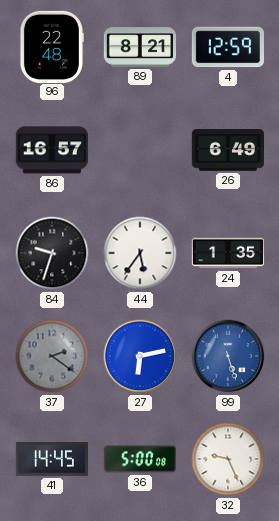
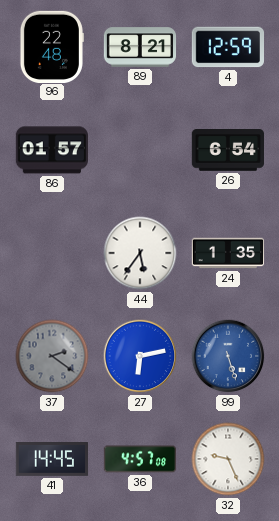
86: 16:57 -> 01:57
26: 6:49 -> 6:54
84: 9:33 -> none
36: 5:00 -> 4:57
